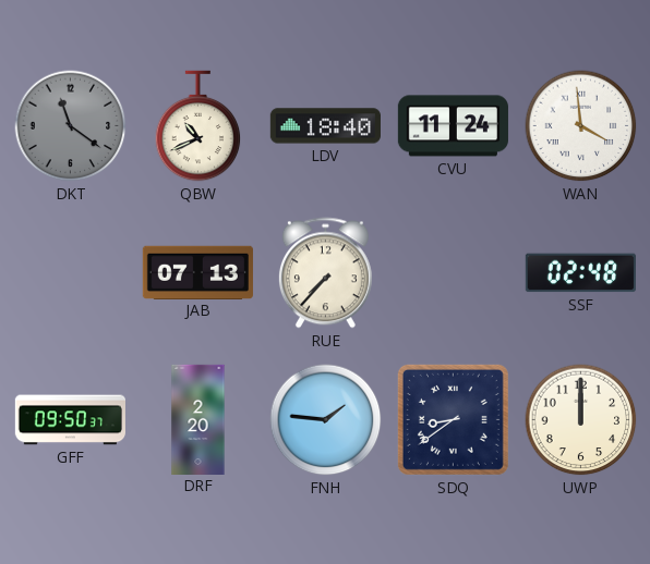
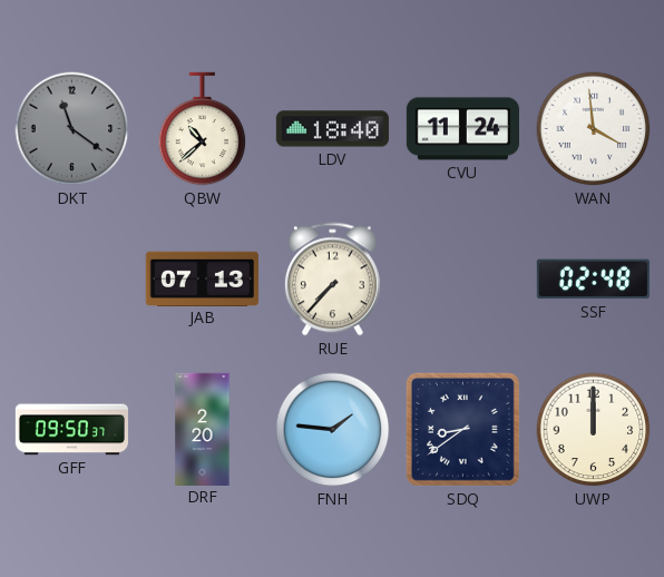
QBW: 10:41 -> 10:38
